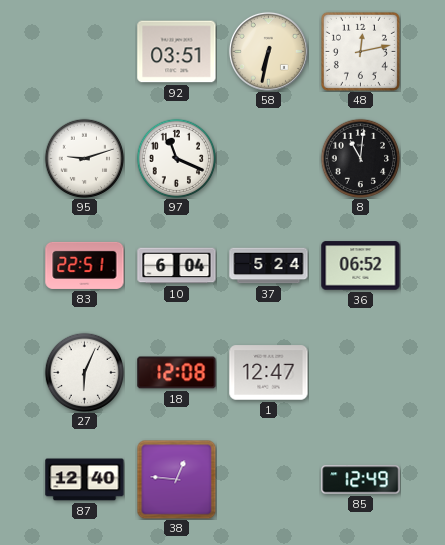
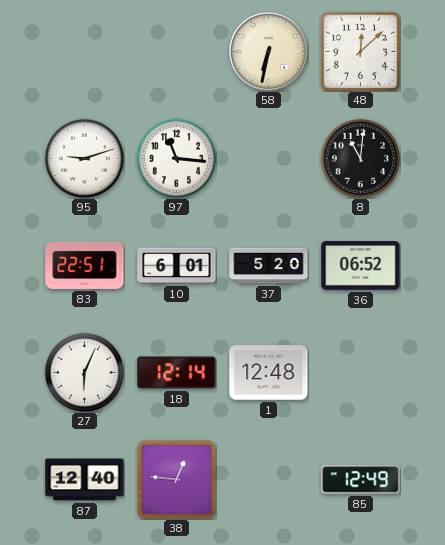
92: 03:51 -> none
48: 12:13 -> 12:08
97: 11:19 -> 11:16
10: 6:04 -> 6:01
37: 5:24 -> 5:20
18: 12:08 -> 12:14
1: 12:47 -> 12:48
